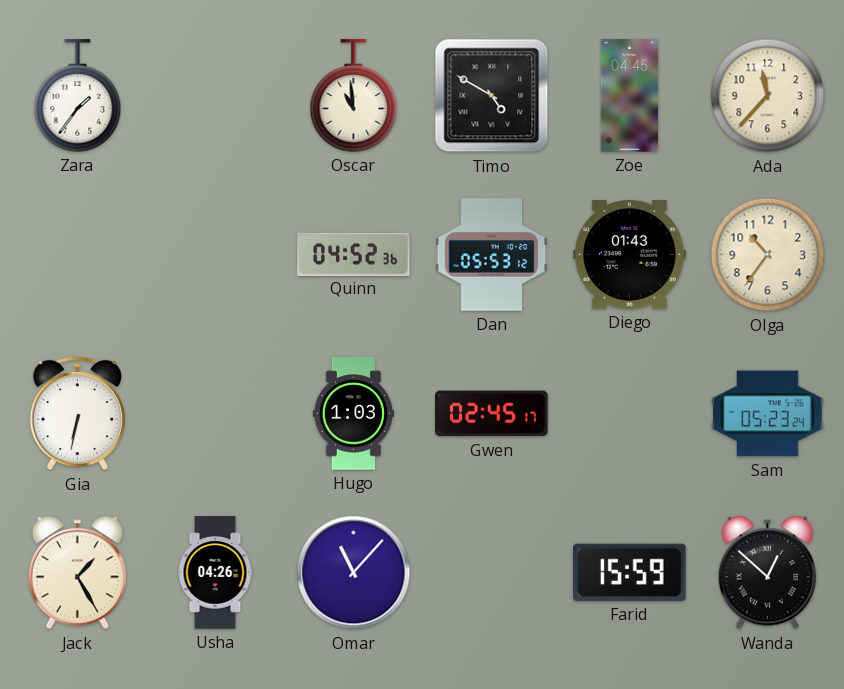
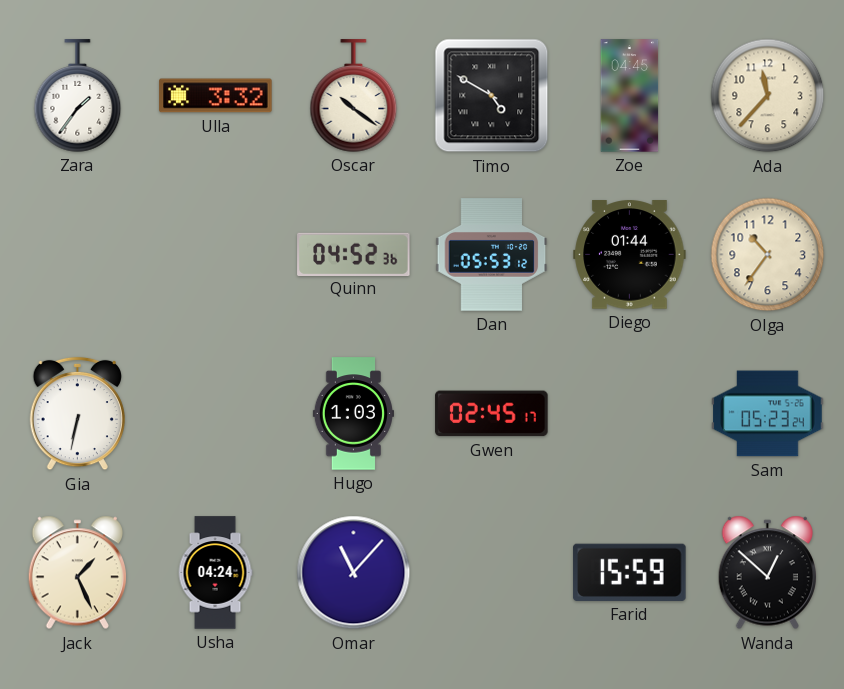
Ulla: none -> 3:32
Oscar: 10:59 -> 10:21
Diego: 01:43 -> 01:44
Jack: 1:25 -> 1:26
Usha: 04:26 -> 04:24
